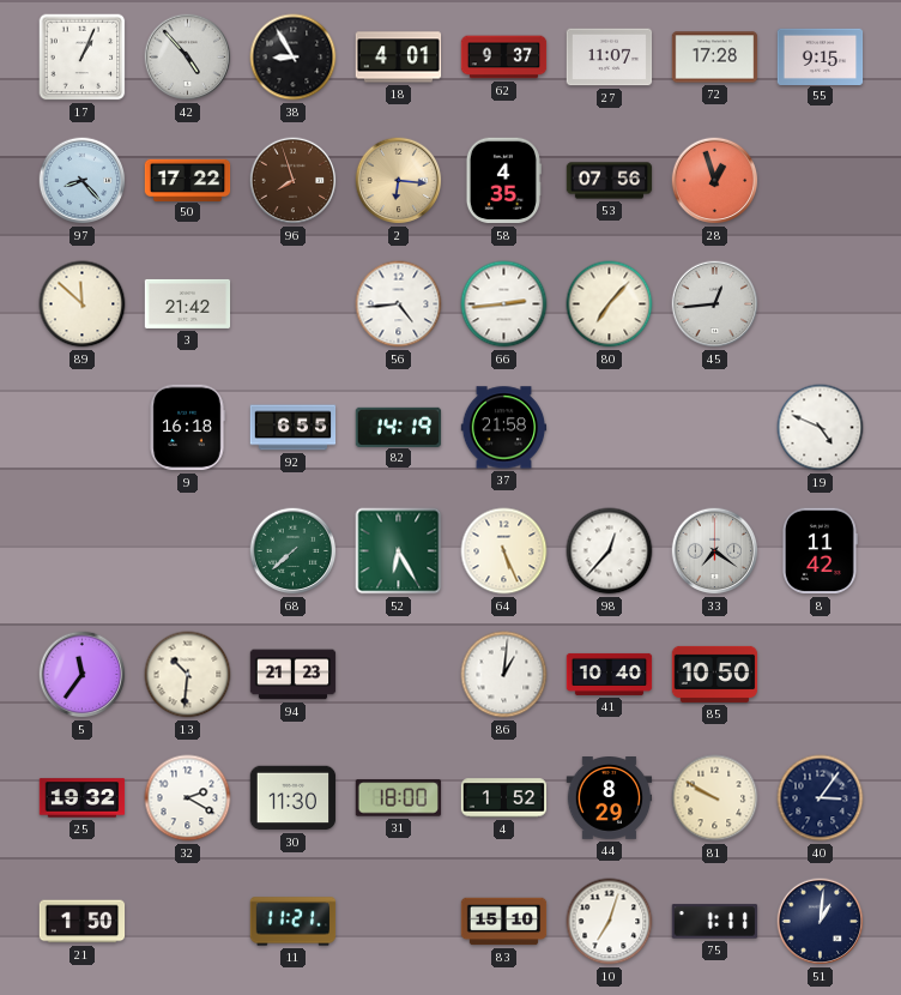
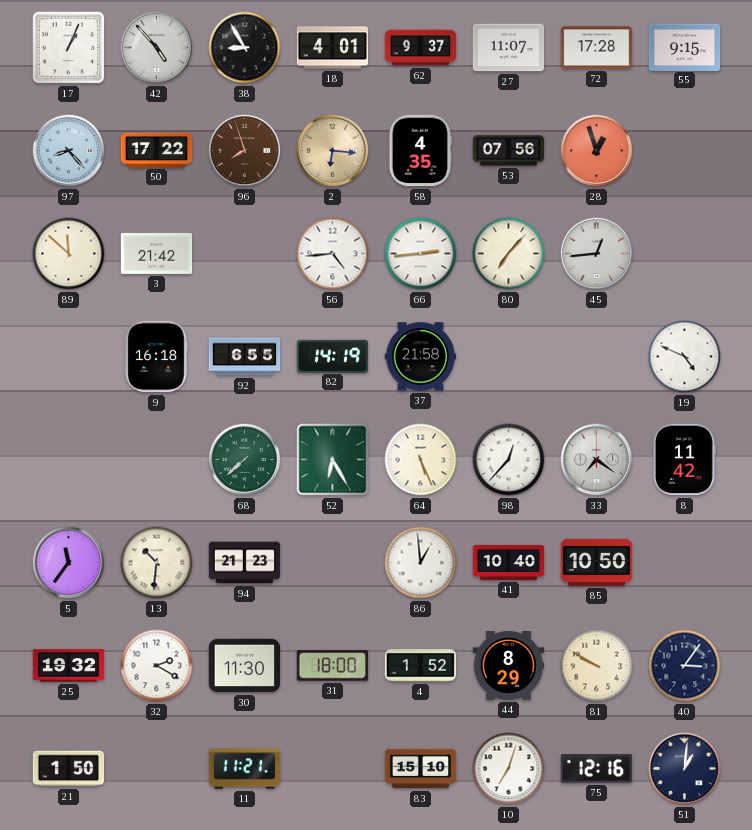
86: 1:01 -> 12:59
75: 1:11 -> 12:16
